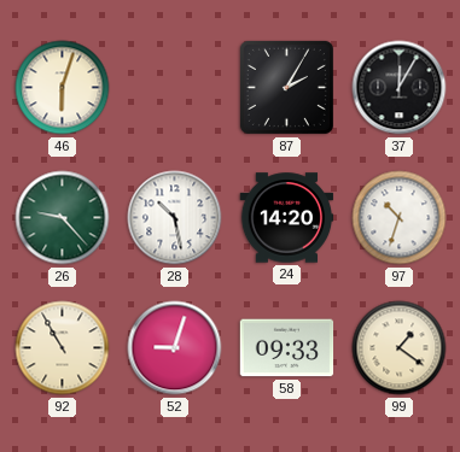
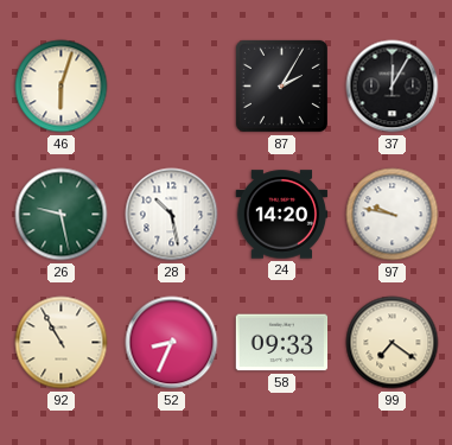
26: 9:23 -> 9:28
97: 10:33 -> 9:47
52: 9:03 -> 8:34
99: 1:21 -> 7:21
